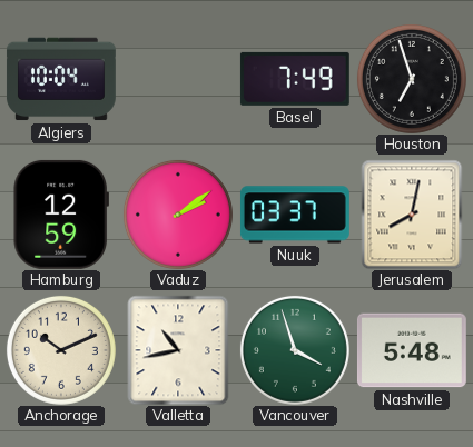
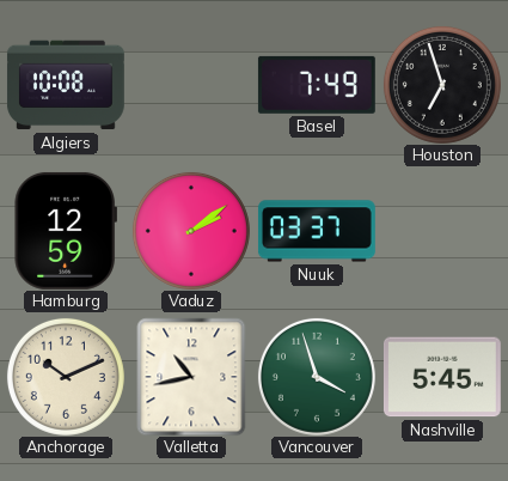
Algiers: 10:04 -> 10:08
Jerusalem: 8:02 -> none
Nashville: 5:48 -> 5:45
